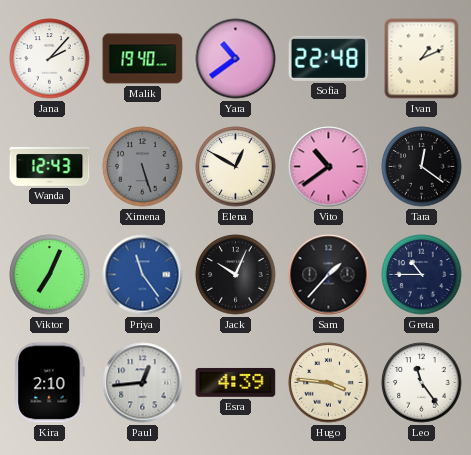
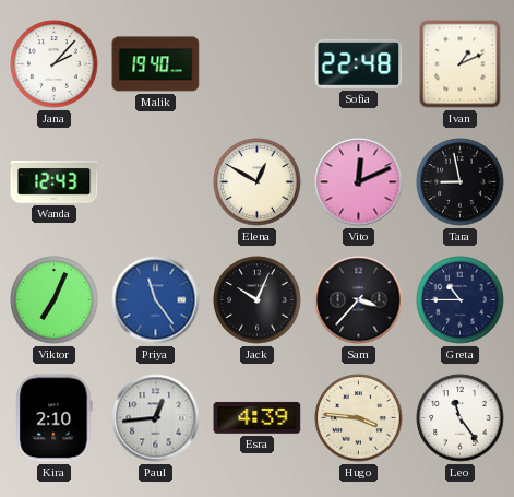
Yara: 10:39 -> none
Ximena: 5:27 -> none
Vito: 10:39 -> 12:11
Tara: 12:21 -> 8:58
Sam: 1:37 -> 3:37
